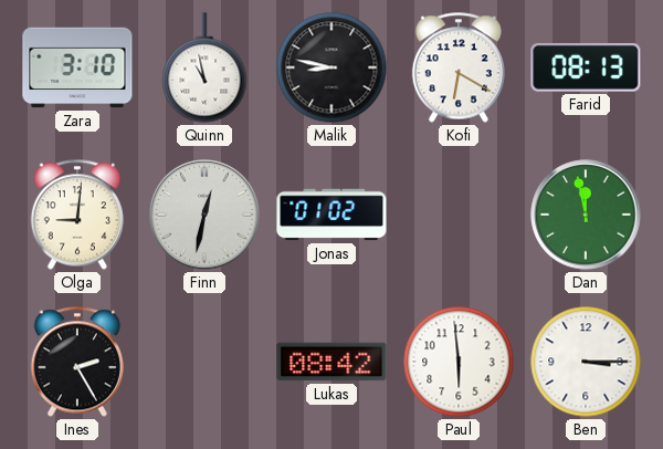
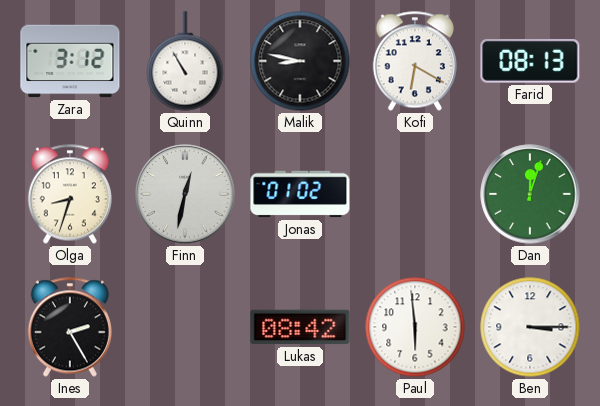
Zara: 3:10 -> 3:12
Quinn: 10:58 -> 10:55
Olga: 9:01 -> 8:33
Dan: 11:58 -> 12:03
